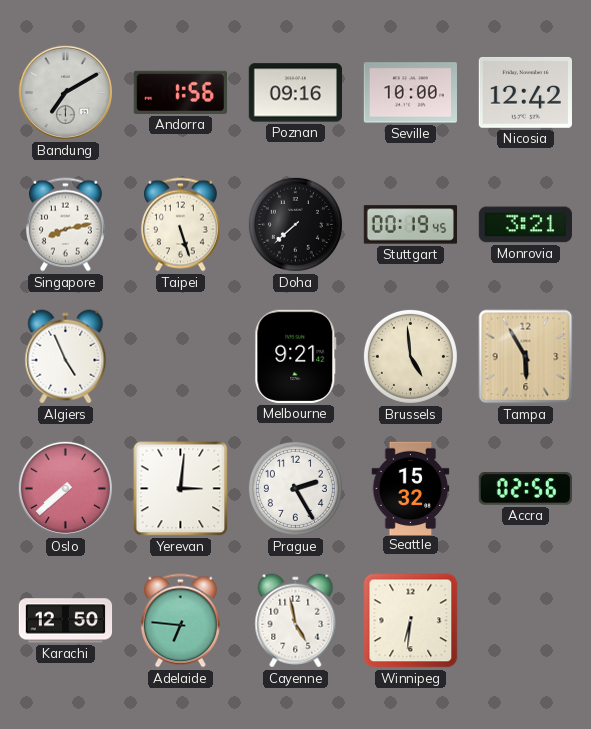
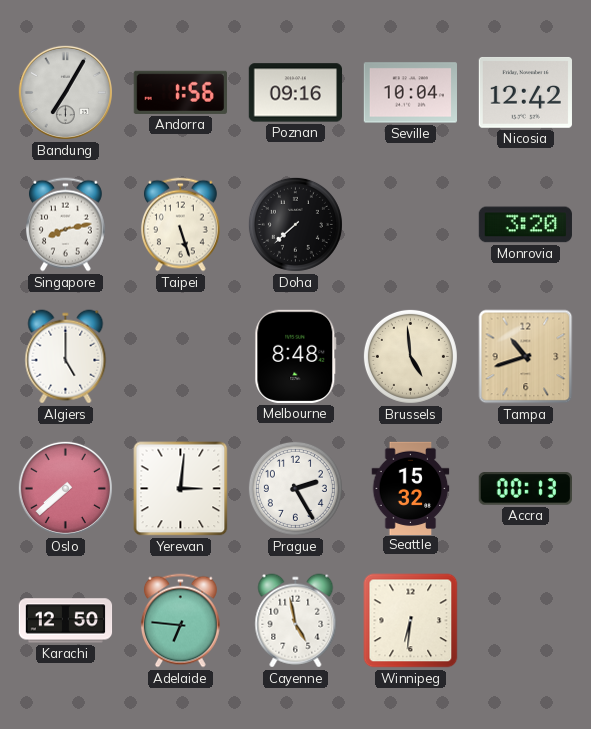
Bandung: 7:10 -> 7:05
Seville: 10:00 -> 10:04
Stuttgart: 00:19 -> none
Monrovia: 3:21 -> 3:20
Algiers: 4:56 -> 5:00
Melbourne: 9:21 -> 8:48
Tampa: 5:55 -> 10:42
Accra: 02:56 -> 00:13
